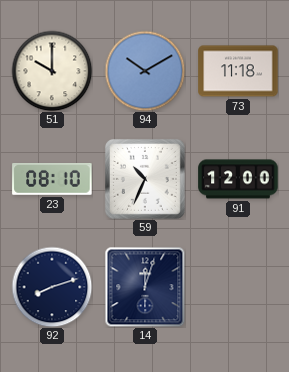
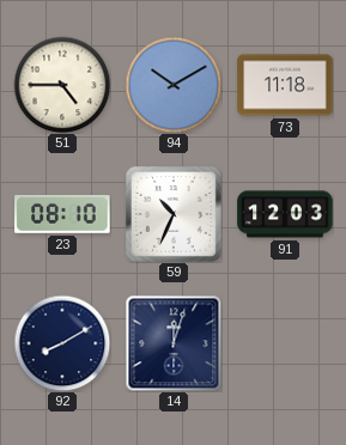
51: 10:00 -> 4:45
91: 12:00 -> 12:03
92: 8:12 -> 8:10
